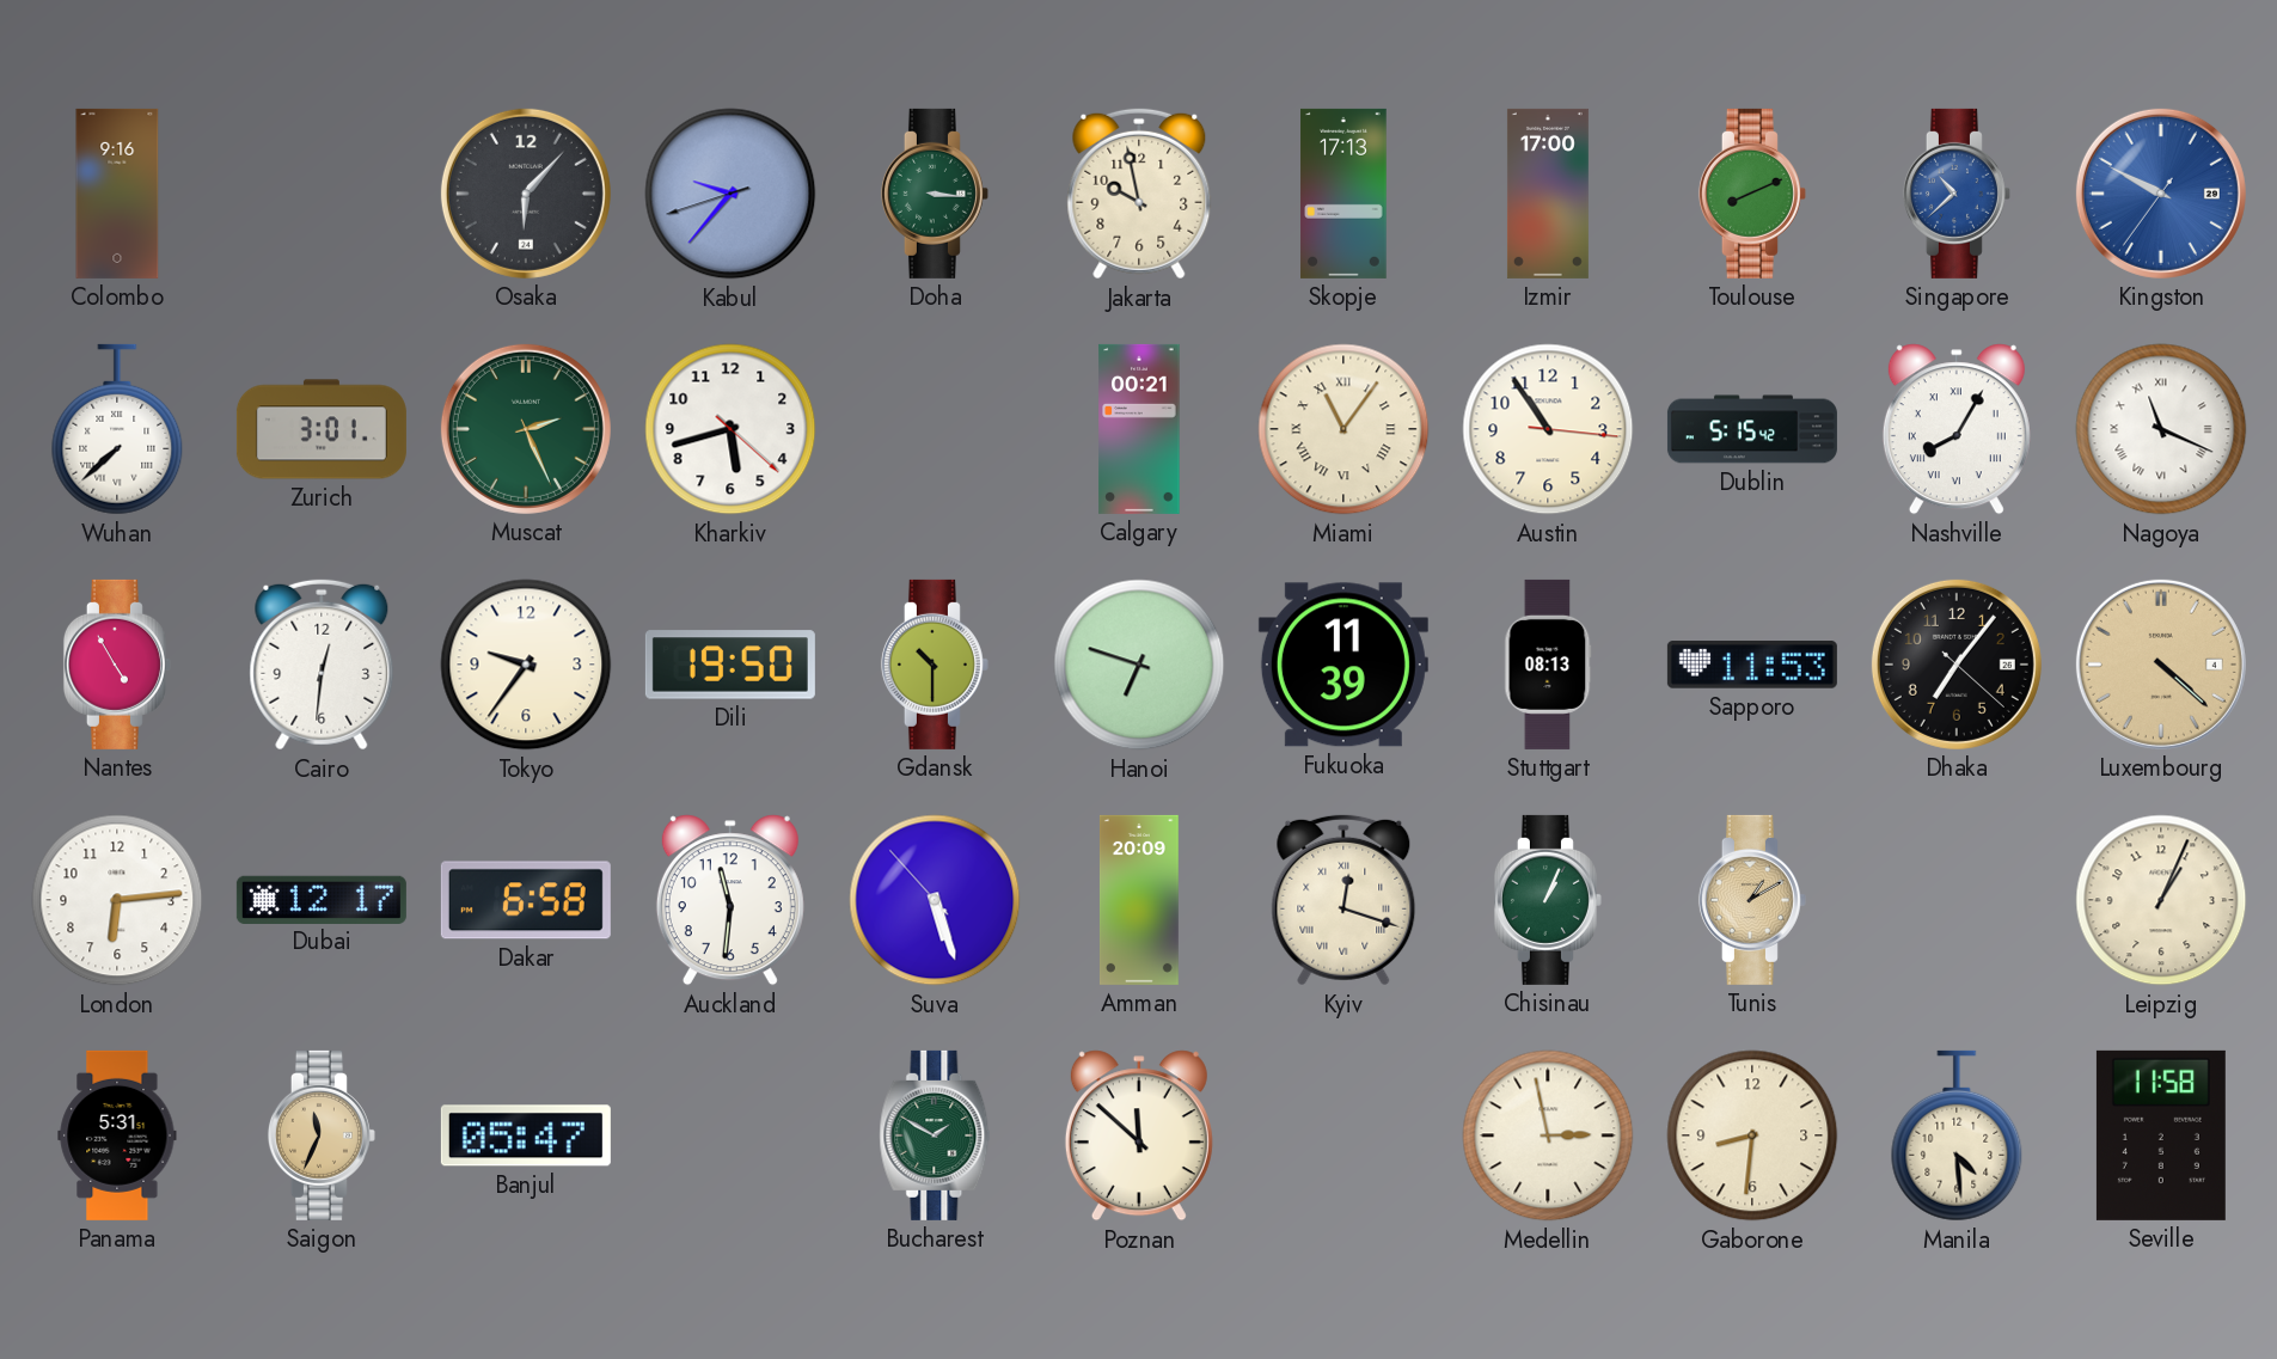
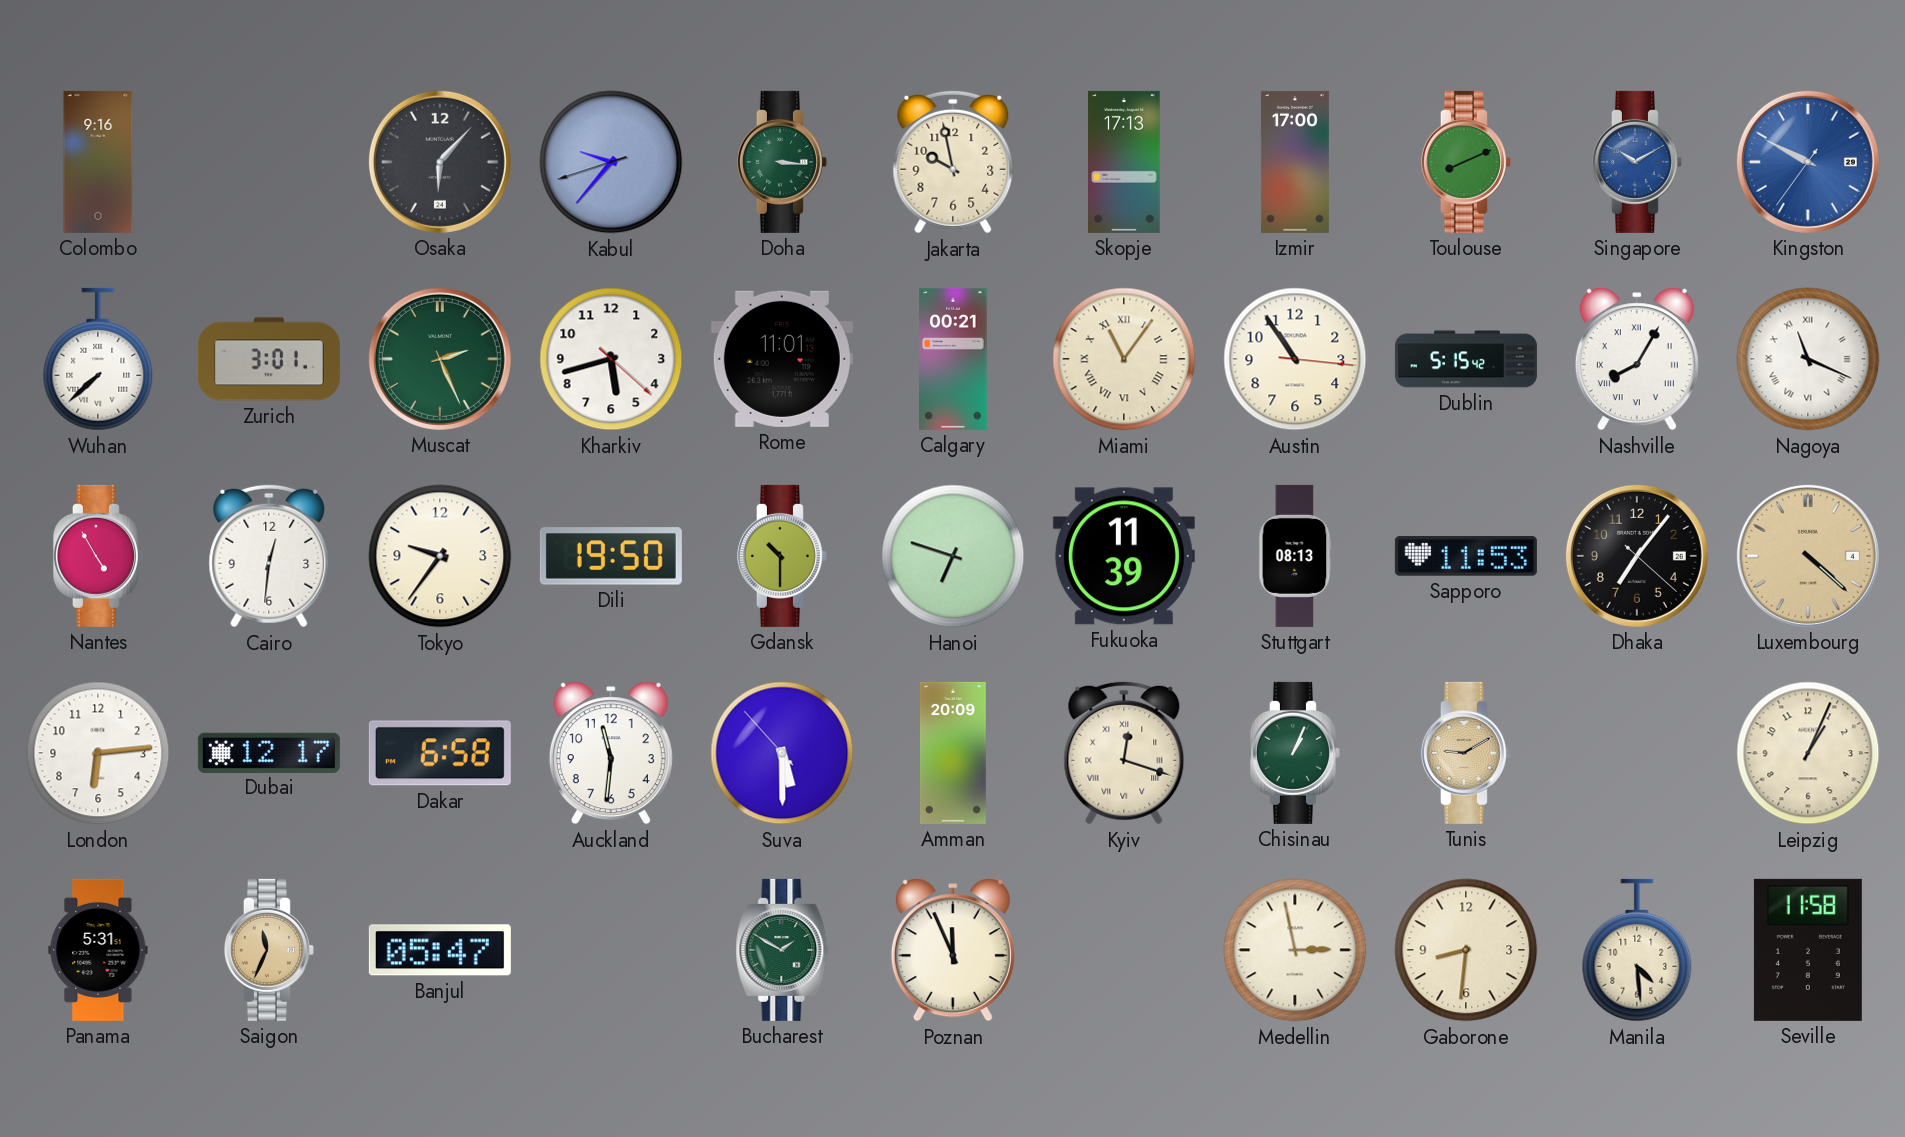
Singapore: 10:38 -> 10:10
Rome: none -> 11:01
Suva: 5:26 -> 5:29
Tunis: 1:10 -> 9:10
Poznan: 11:52 -> 11:56
